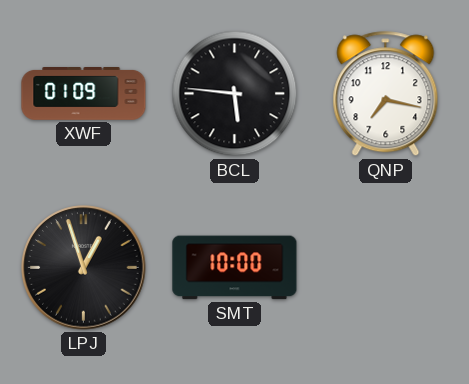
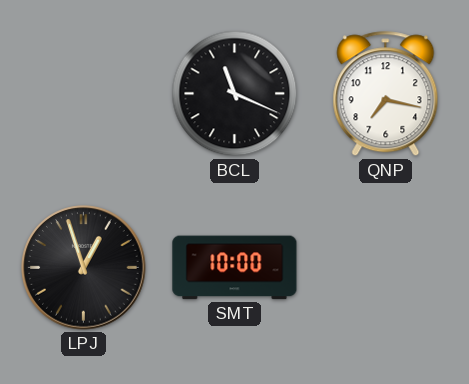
XWF: 01:09 -> none
BCL: 5:46 -> 11:19
